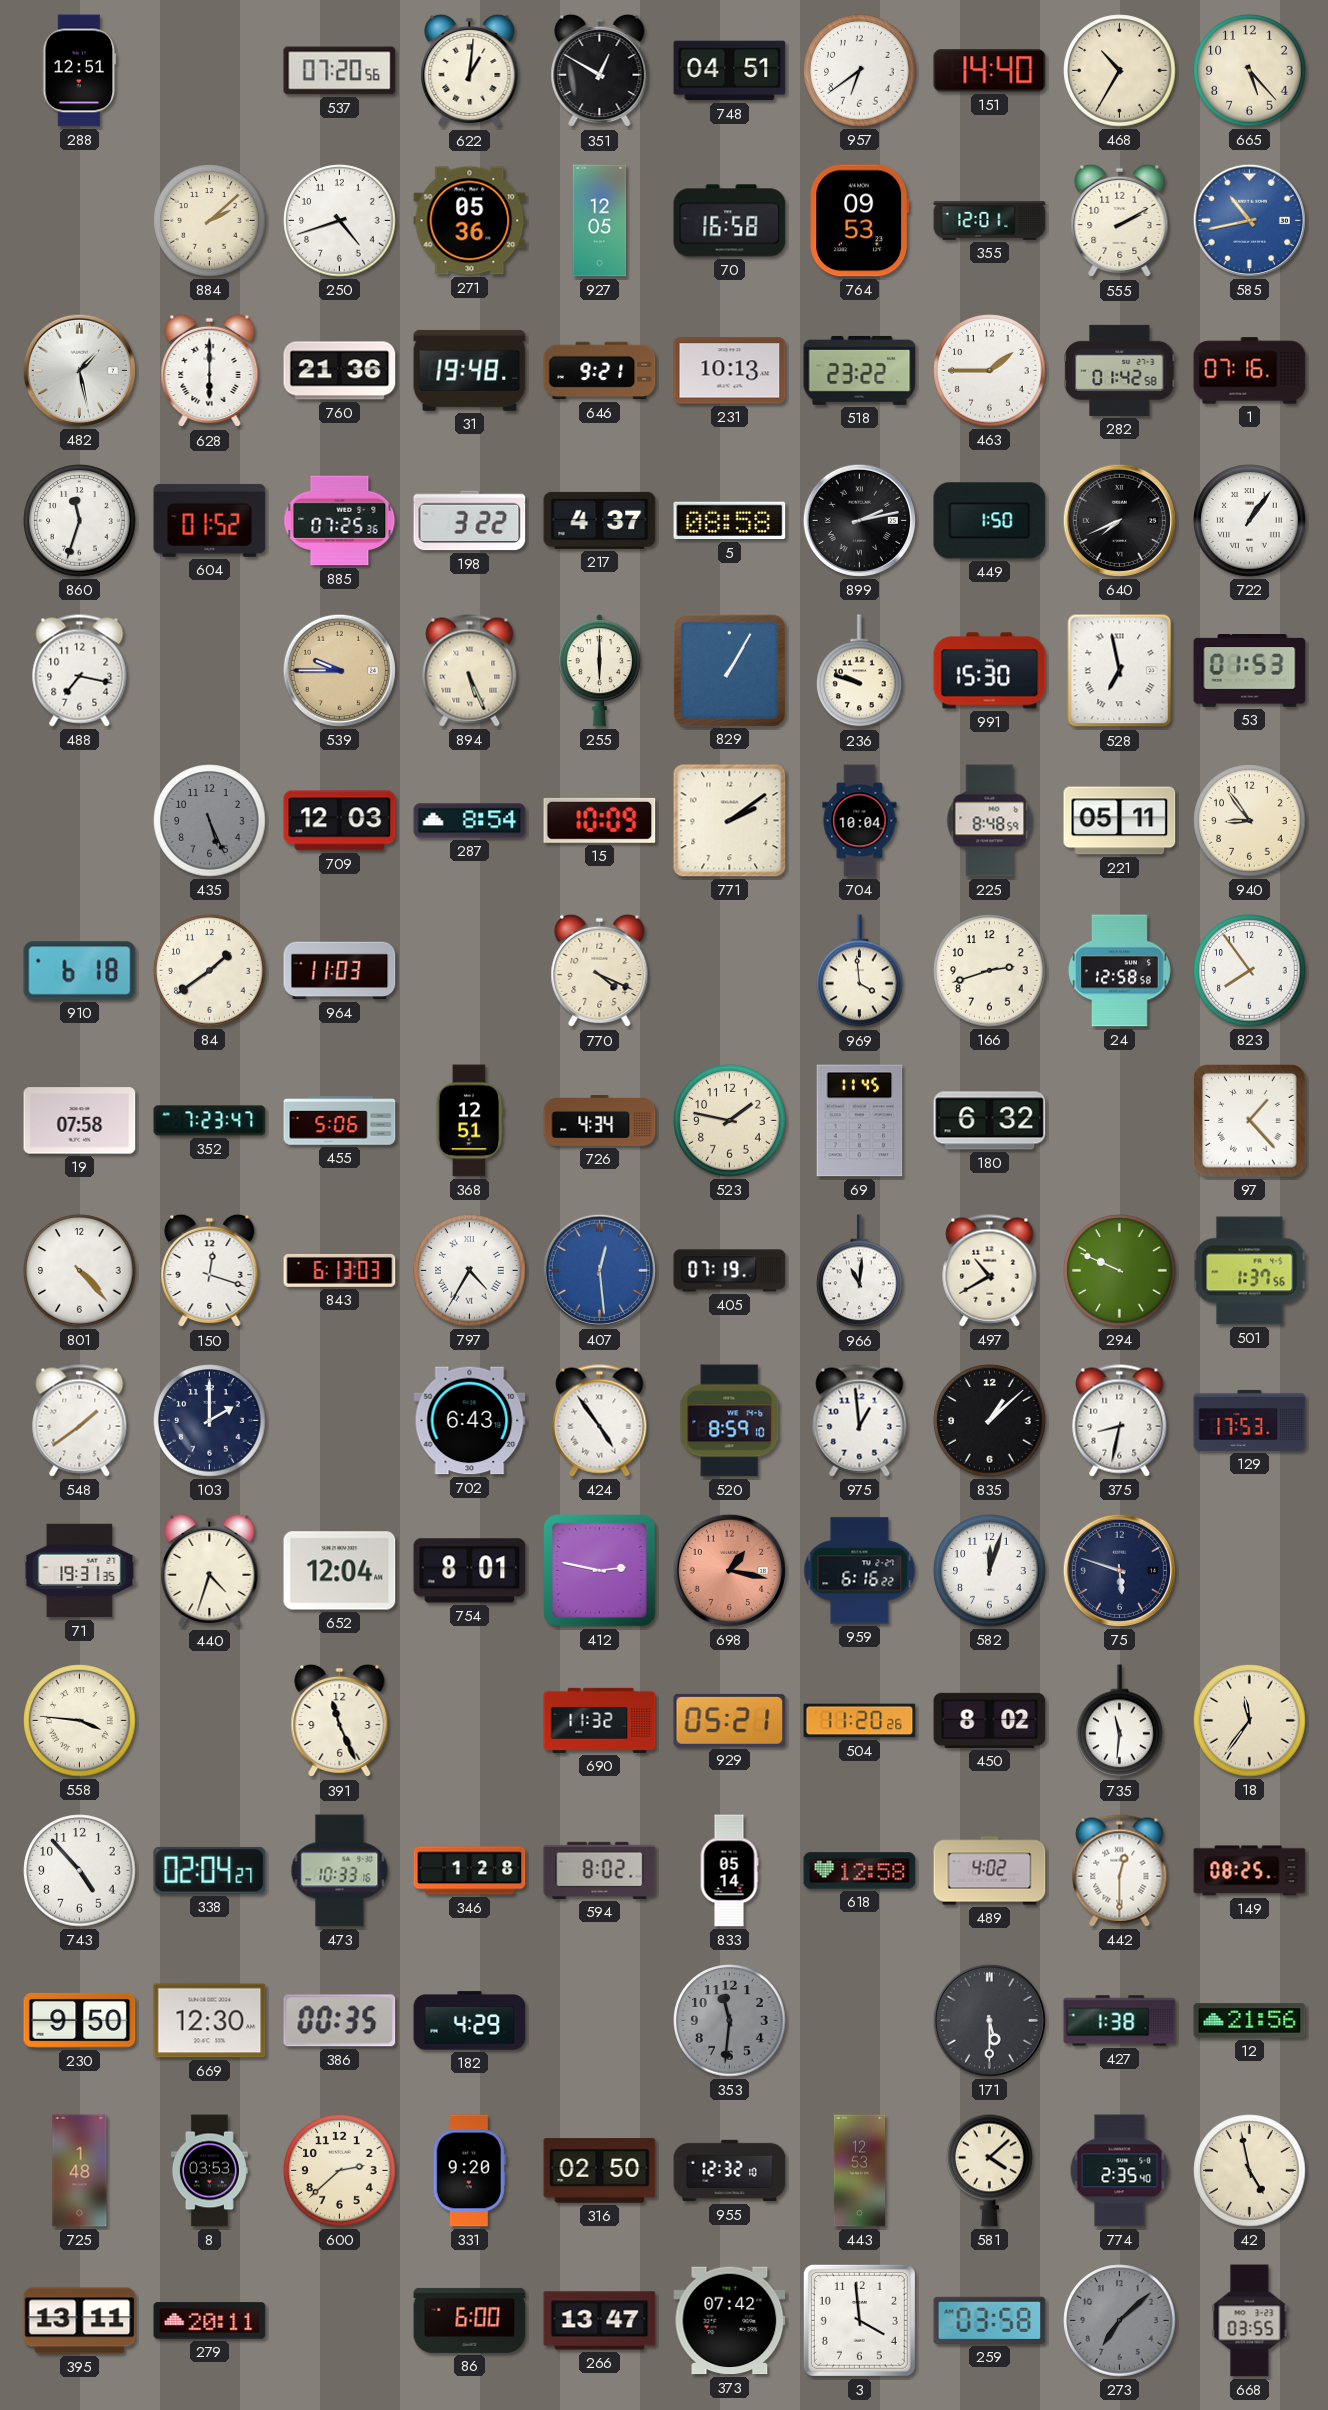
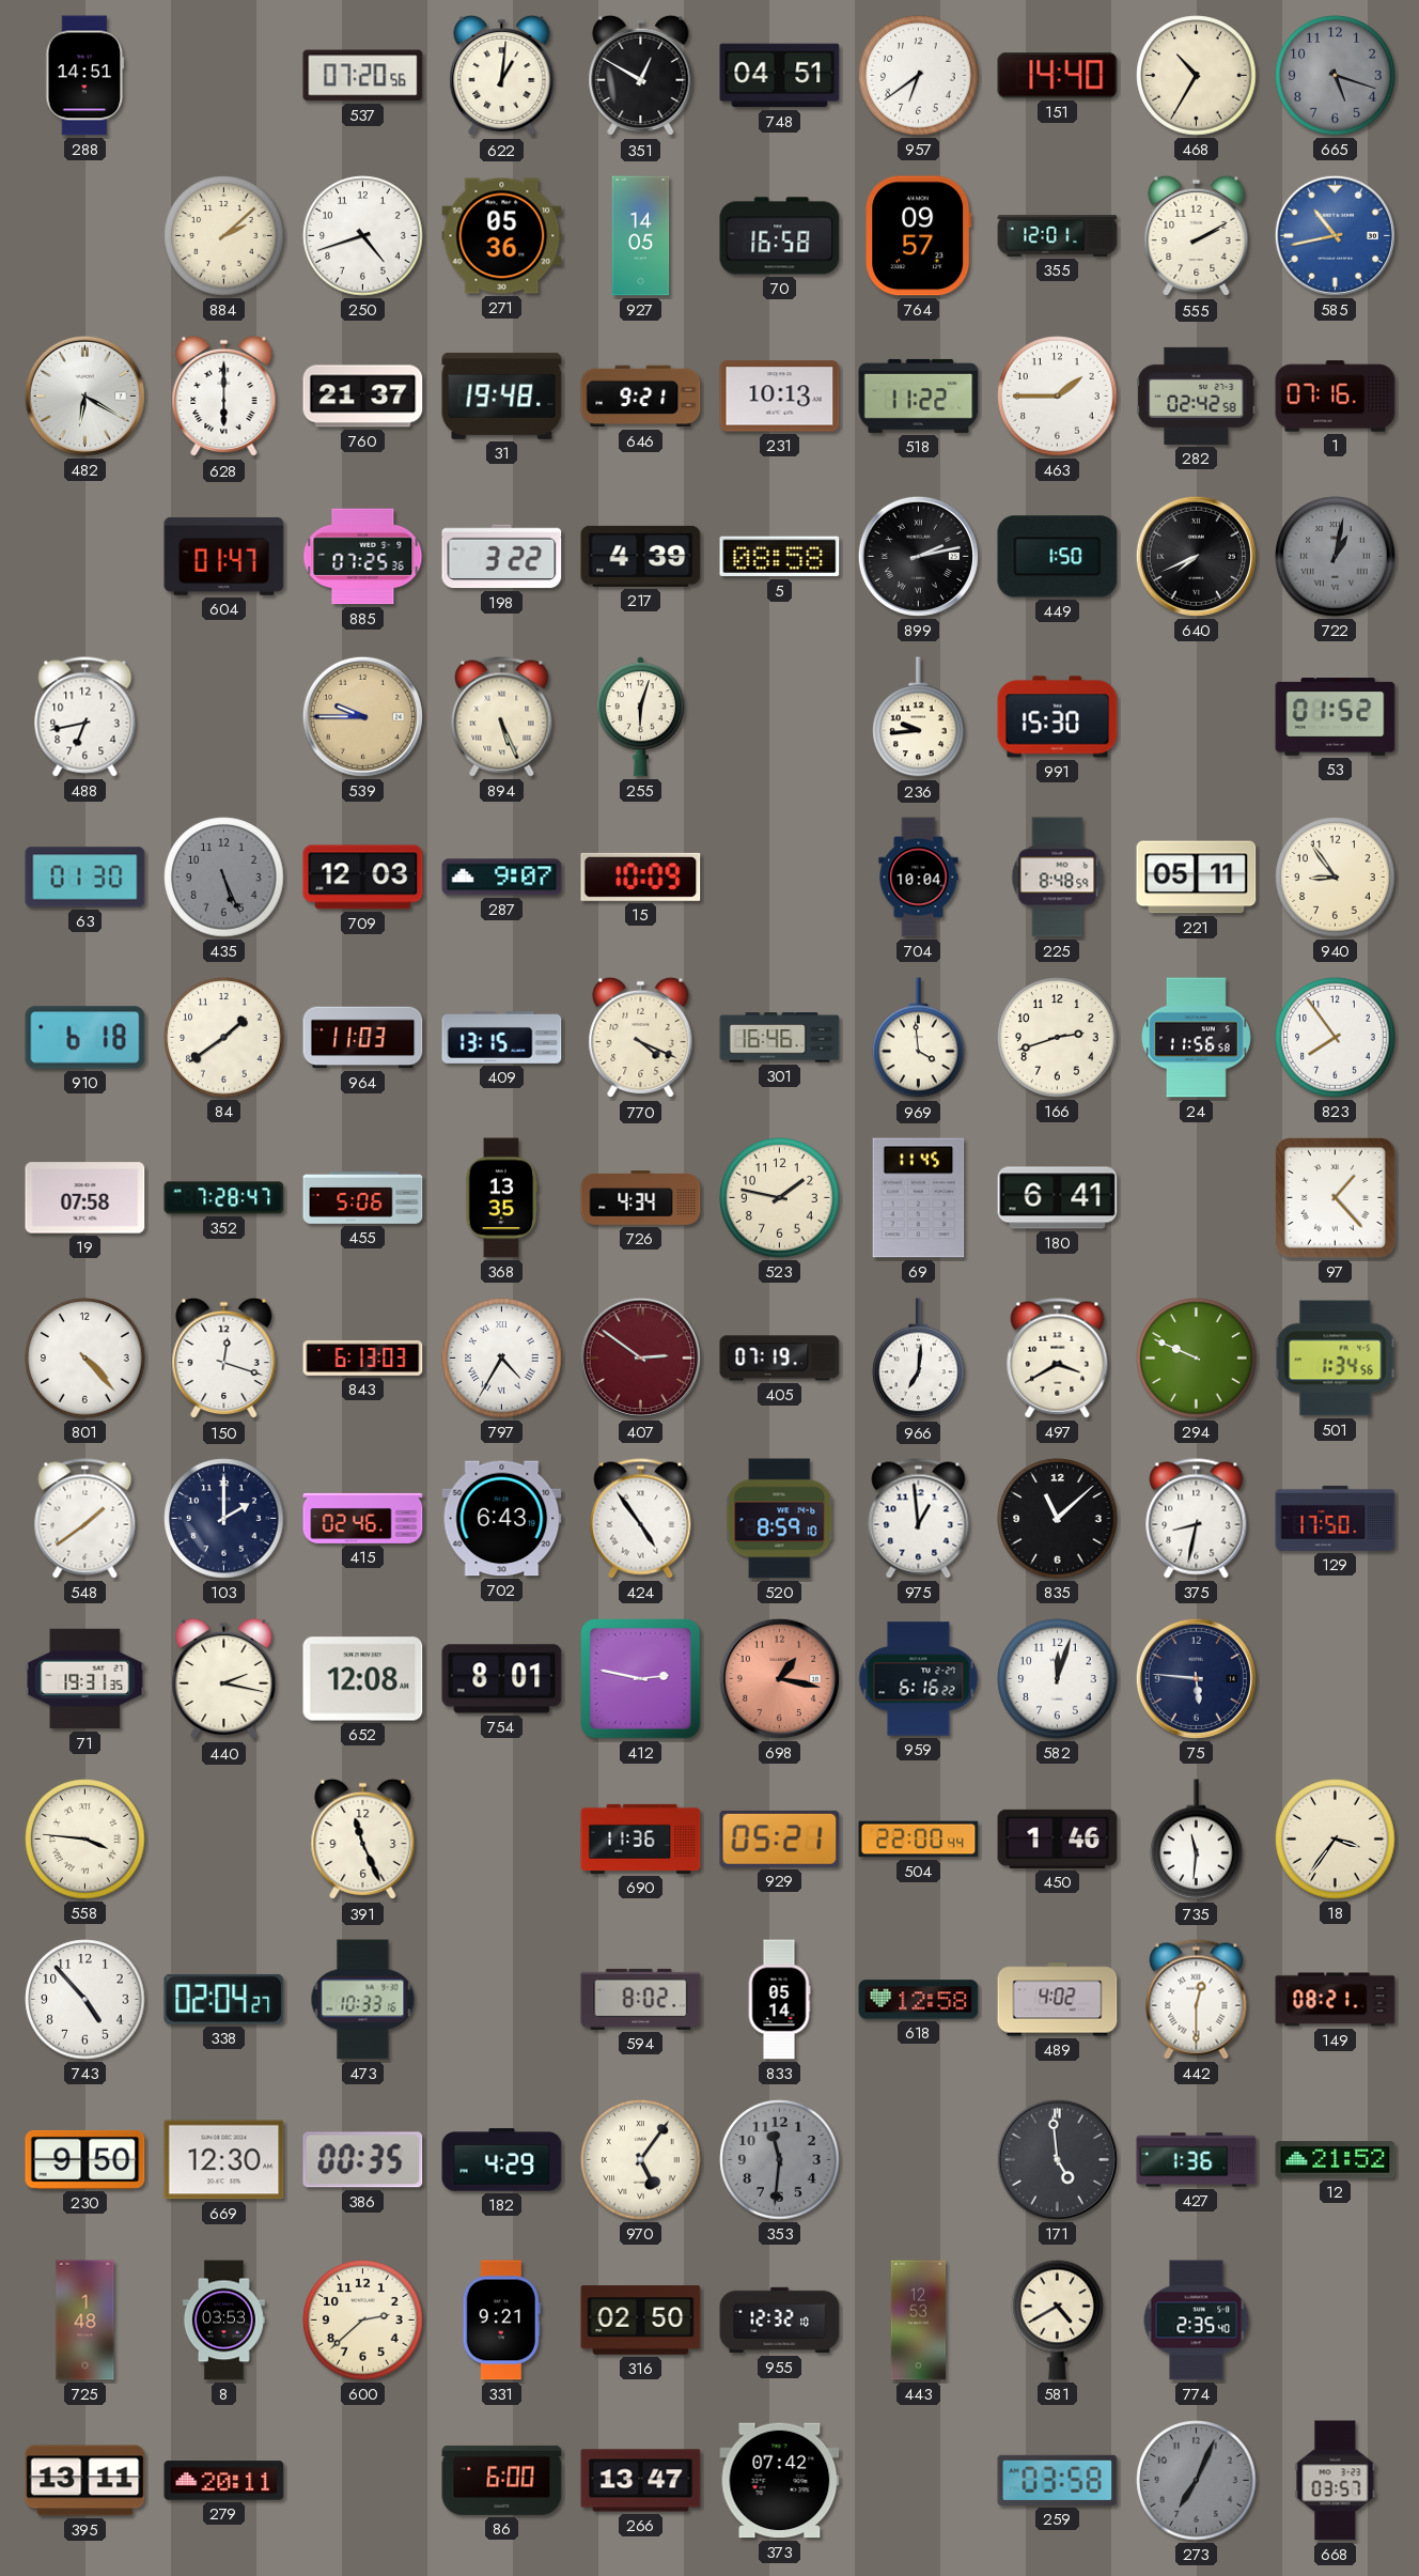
288: 12:51 -> 14:51
665: 5:23 -> 5:18
665 dial: cream -> grey
927: 12:05 -> 14:05
764: 09:53 -> 09:57
482: 1:28 -> 6:20
760: 21:36 -> 21:37
518: 23:22 -> 11:22
282: 01:42 -> 02:42
860: 11:33 -> none
604: 01:52 -> 01:47
217: 4:37 -> 4:39
722: 1:06 -> 1:02
722 dial: white -> grey
488: 7:17 -> 6:43
255: 6:00 -> 6:03
829: 1:05 -> none
236: 9:48 -> 9:44
528: 6:58 -> none
53: 01:53 -> 01:52
63: none -> 01:30
287: 8:54 -> 9:07
771: 2:09 -> none
409: none -> 13:15
301: none -> 16:46
24: 12:58 -> 11:56
352: 7:23 -> 7:28
368: 12:51 -> 13:35
180: 6:32 -> 6:41
407: 12:29 -> 2:51
407 dial: blue -> burgundy
966: 11:01 -> 7:01
497: 10:40 -> 3:40
501: 1:37 -> 1:34
415: none -> 02:46
835: 1:08 -> 11:08
129: 17:53 -> 17:50
440: 4:33 -> 2:17
652: 12:04 -> 12:08
75: 5:48 -> 5:46
690: 11:32 -> 11:36
504: 11:20 -> 22:00
450: 8:02 -> 1:46
18: 11:36 -> 3:36
346: 1:28 -> none
149: 08:25 -> 08:21
970: none -> 5:06
171: 5:30 -> 4:59
427: 1:38 -> 1:36
12: 21:56 -> 21:52
331: 9:20 -> 9:21
581: 4:08 -> 4:40
42: 4:58 -> none
3: 3:59 -> none
273: 7:08 -> 7:04
668: 03:55 -> 03:57
